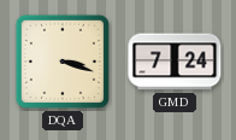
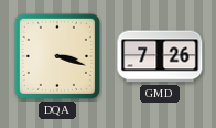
GMD: 7:24 -> 7:26
